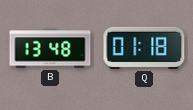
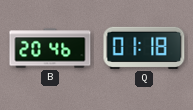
B: 13:48 -> 20:46
